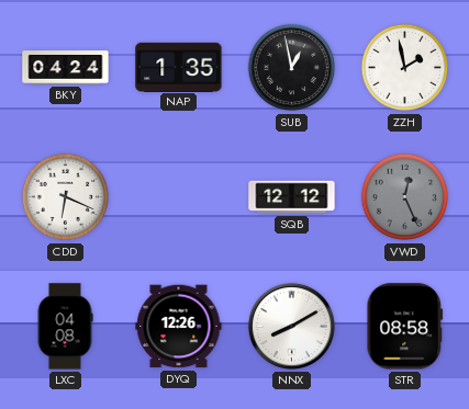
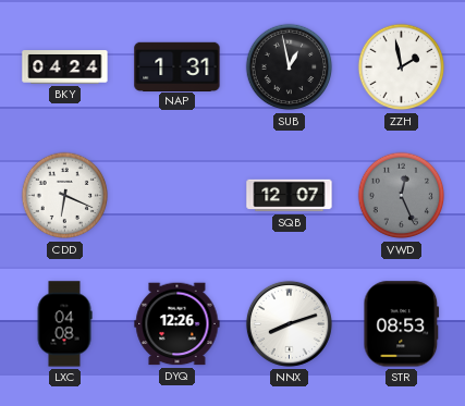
NAP: 1:35 -> 1:31
SQB: 12:12 -> 12:07
NNX: 8:10 -> 8:12
STR: 08:58 -> 08:53
